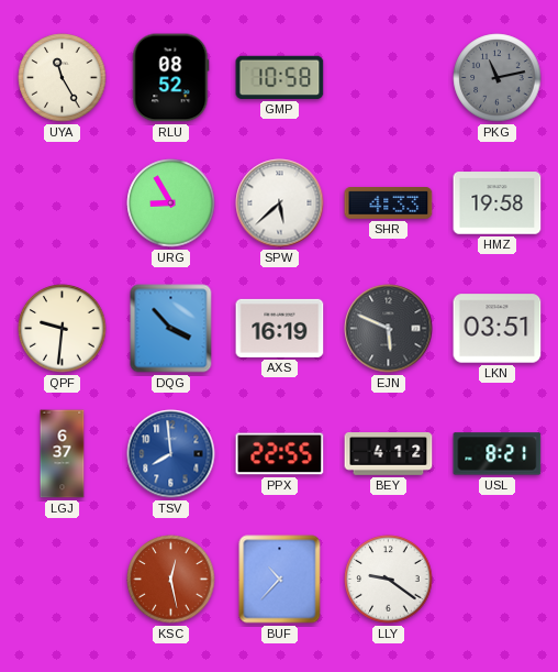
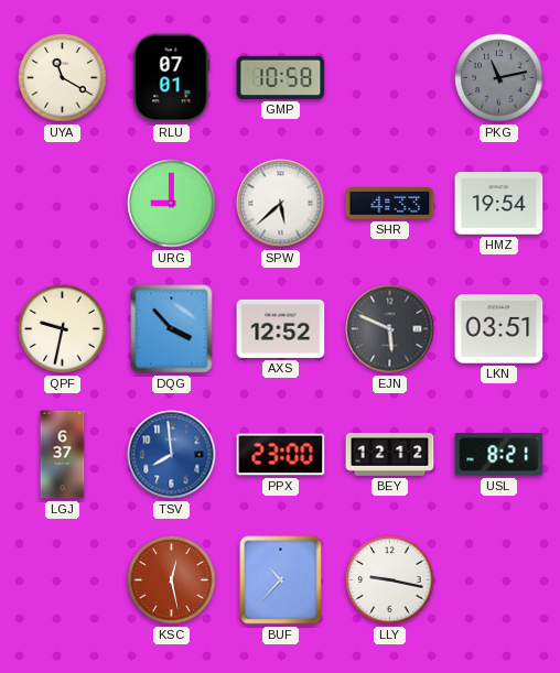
UYA: 11:25 -> 11:20
RLU: 08:52 -> 07:01
URG: 8:55 -> 9:00
HMZ: 19:58 -> 19:54
QPF: 9:31 -> 9:32
AXS: 16:19 -> 12:52
PPX: 22:55 -> 23:00
BEY: 4:12 -> 12:12
LLY: 9:21 -> 9:17
